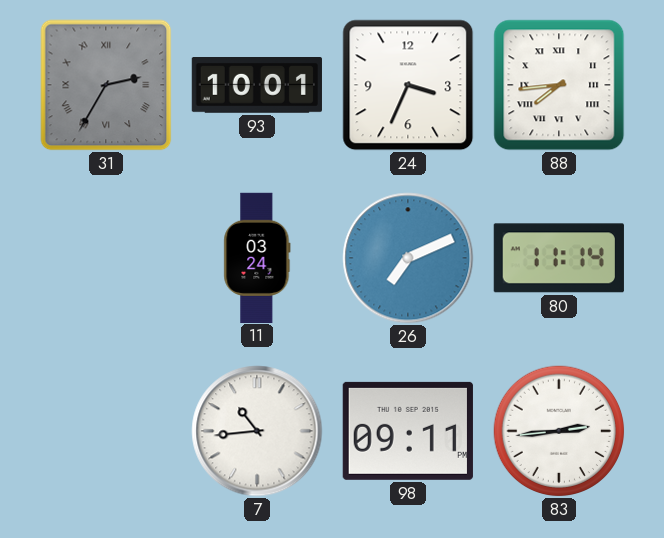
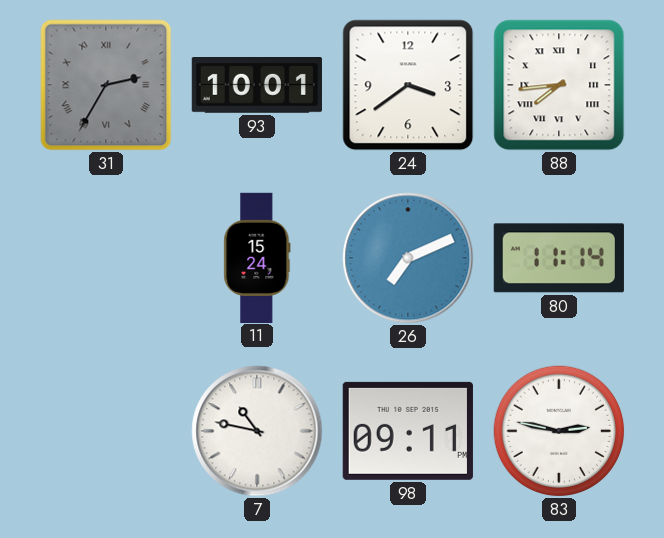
24: 3:34 -> 3:39
11: 03:24 -> 15:24
7: 10:44 -> 10:47
83: 2:44 -> 2:47
